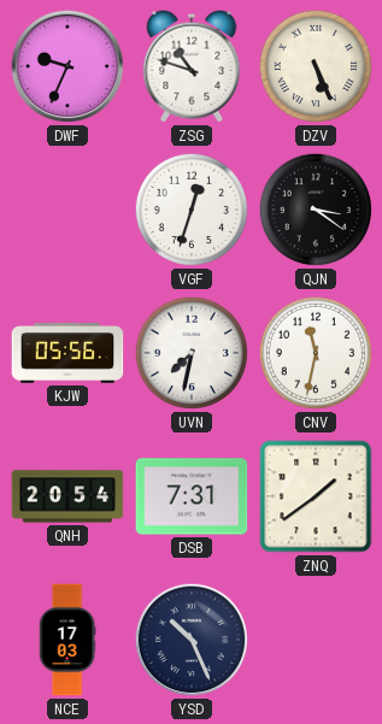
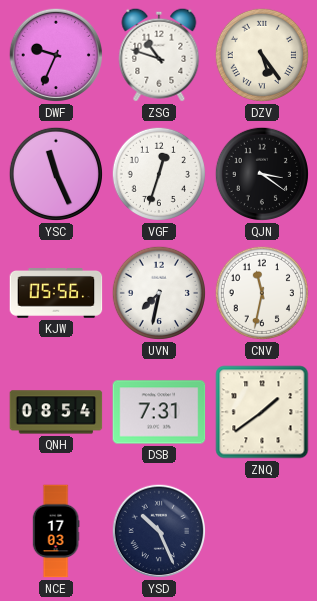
DZV: 5:26 -> 5:24
YSC: none -> 11:26
QNH: 20:54 -> 08:54
